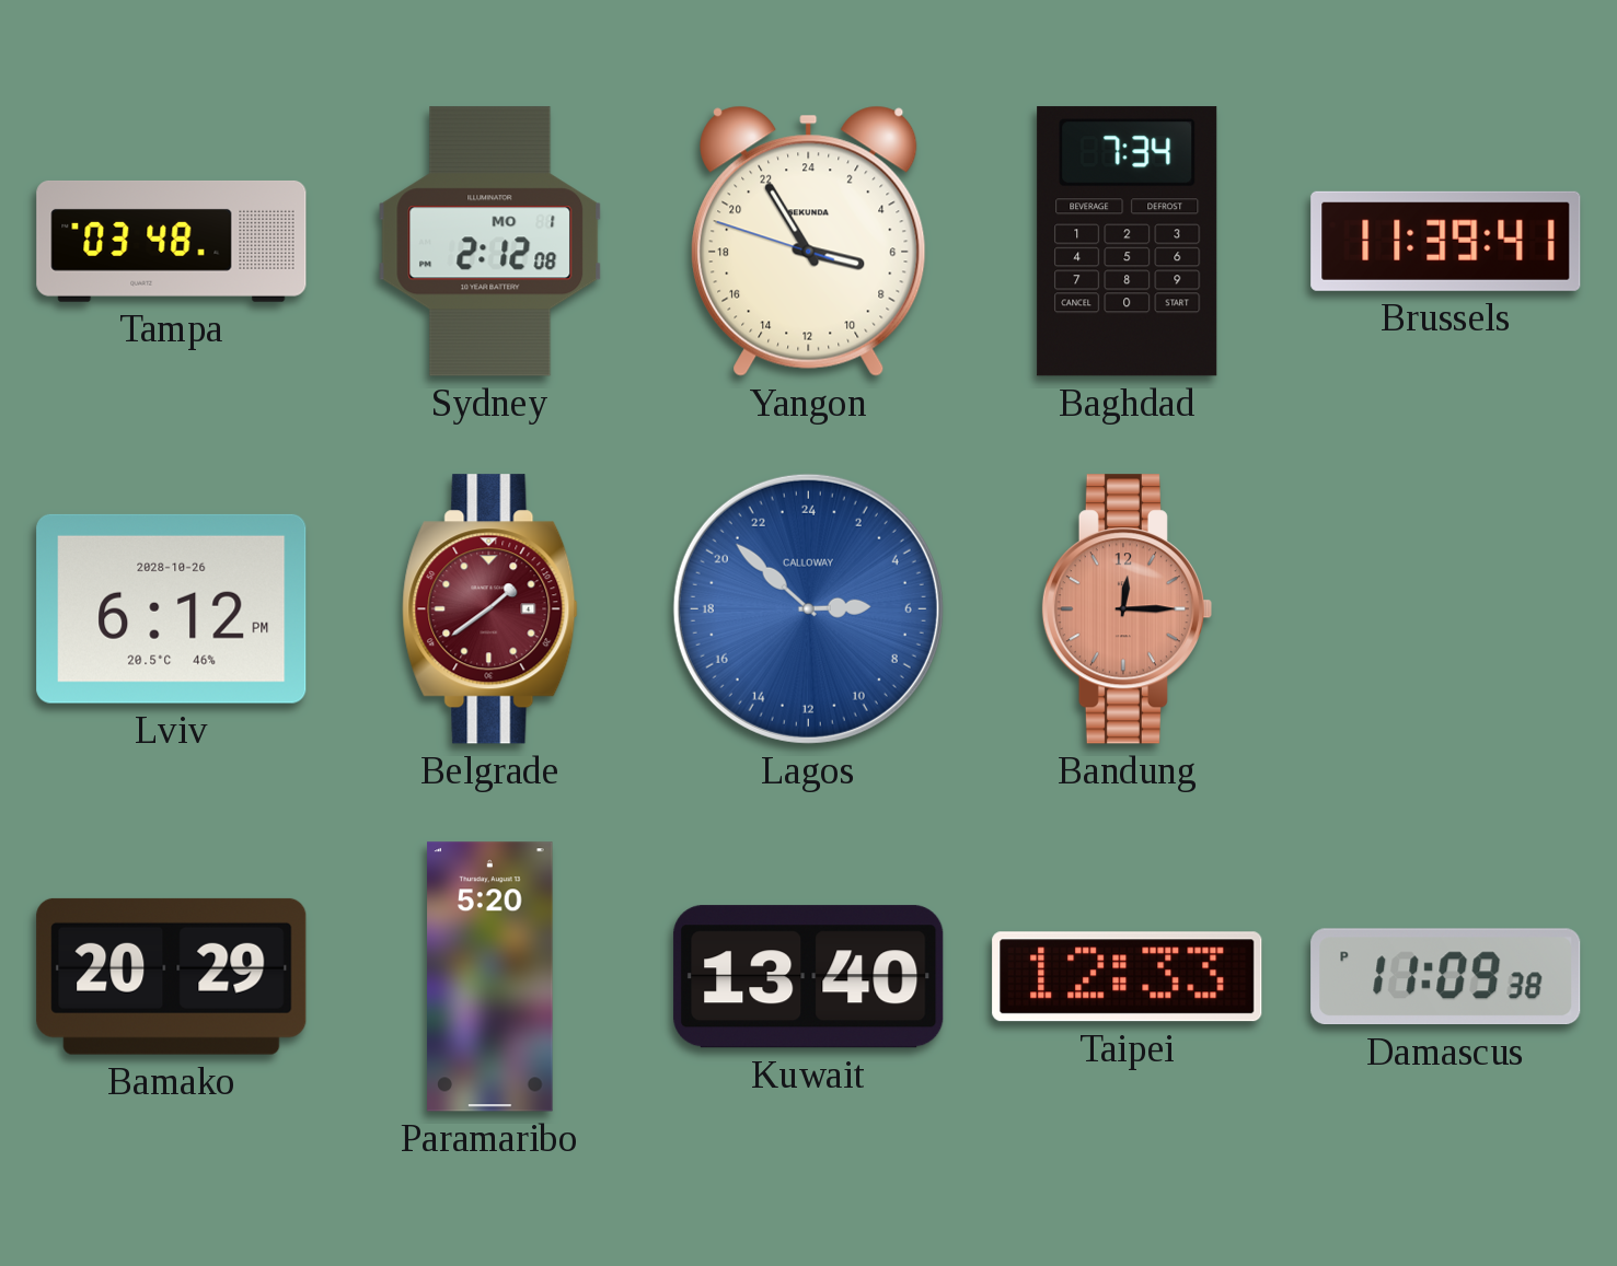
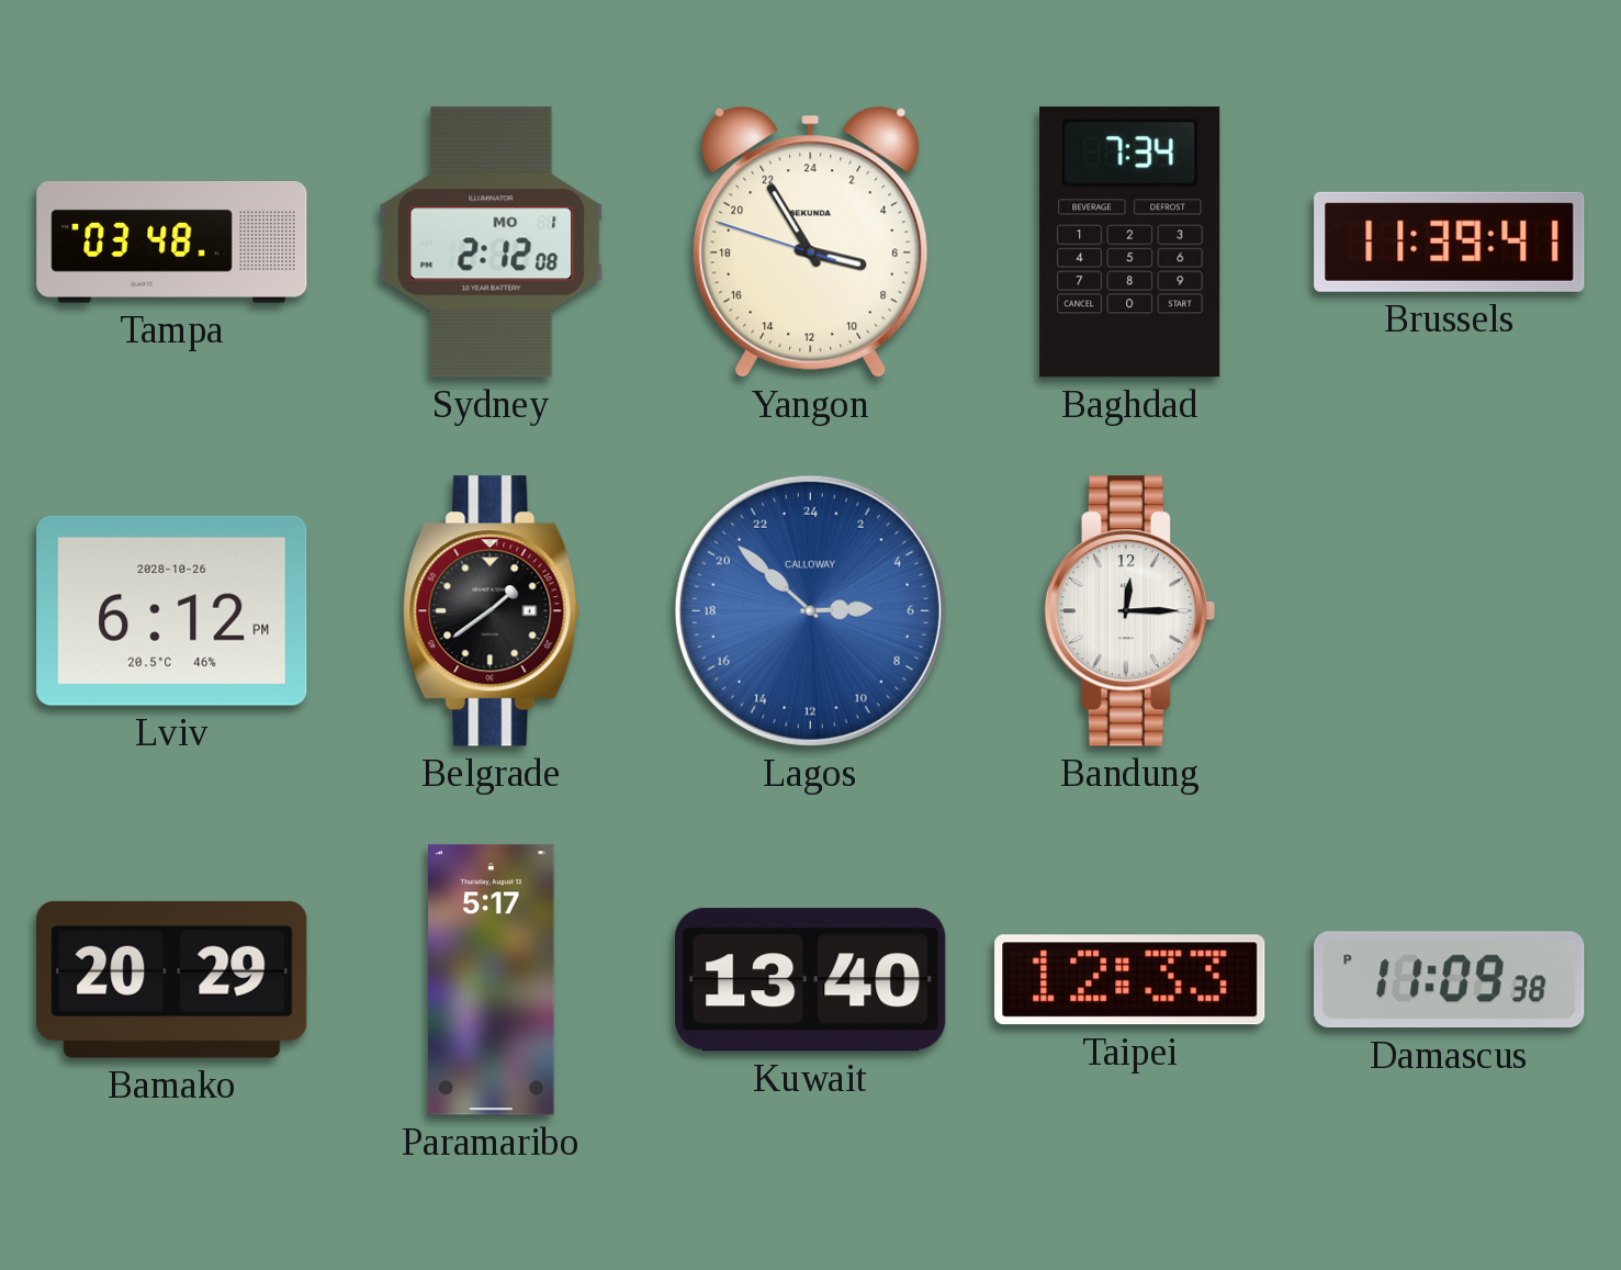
Belgrade dial: burgundy -> black
Bandung dial: salmon -> white
Paramaribo: 5:20 -> 5:17
